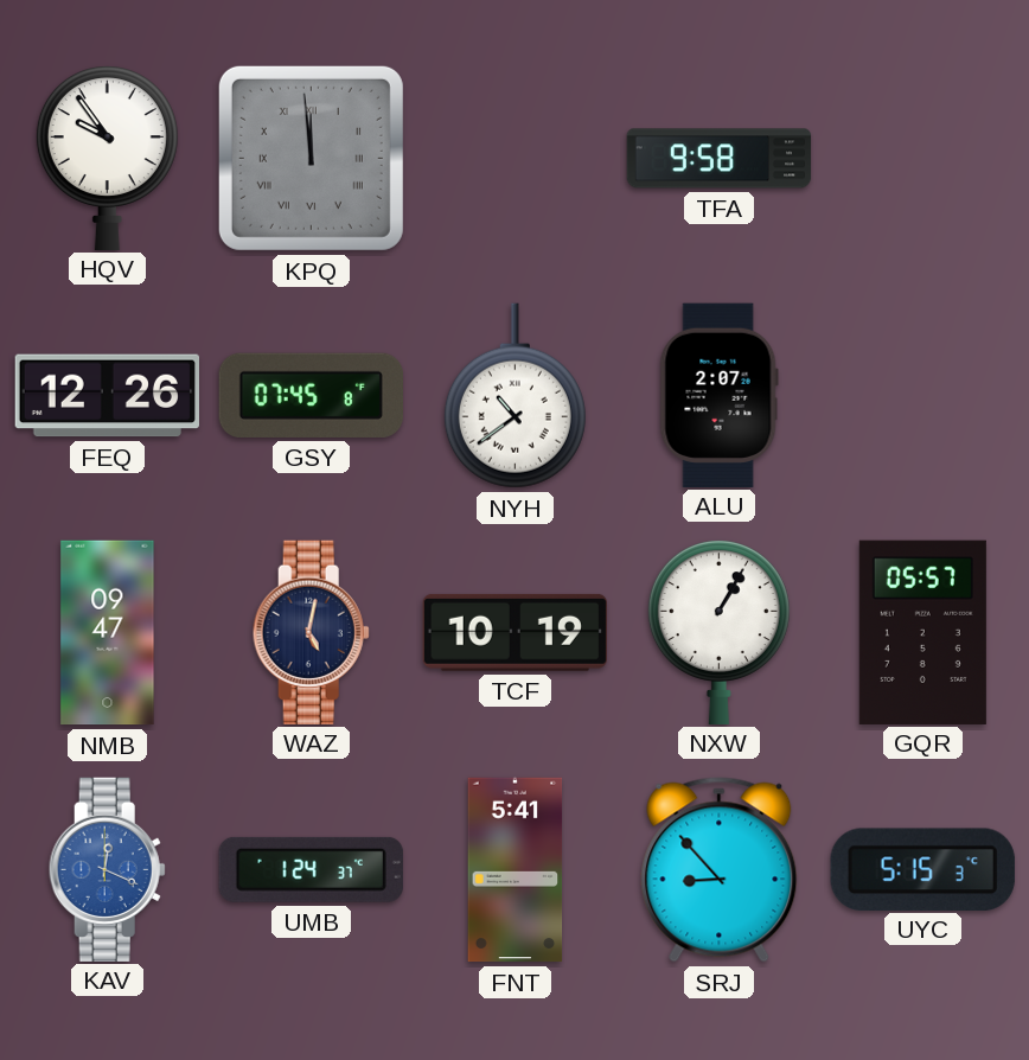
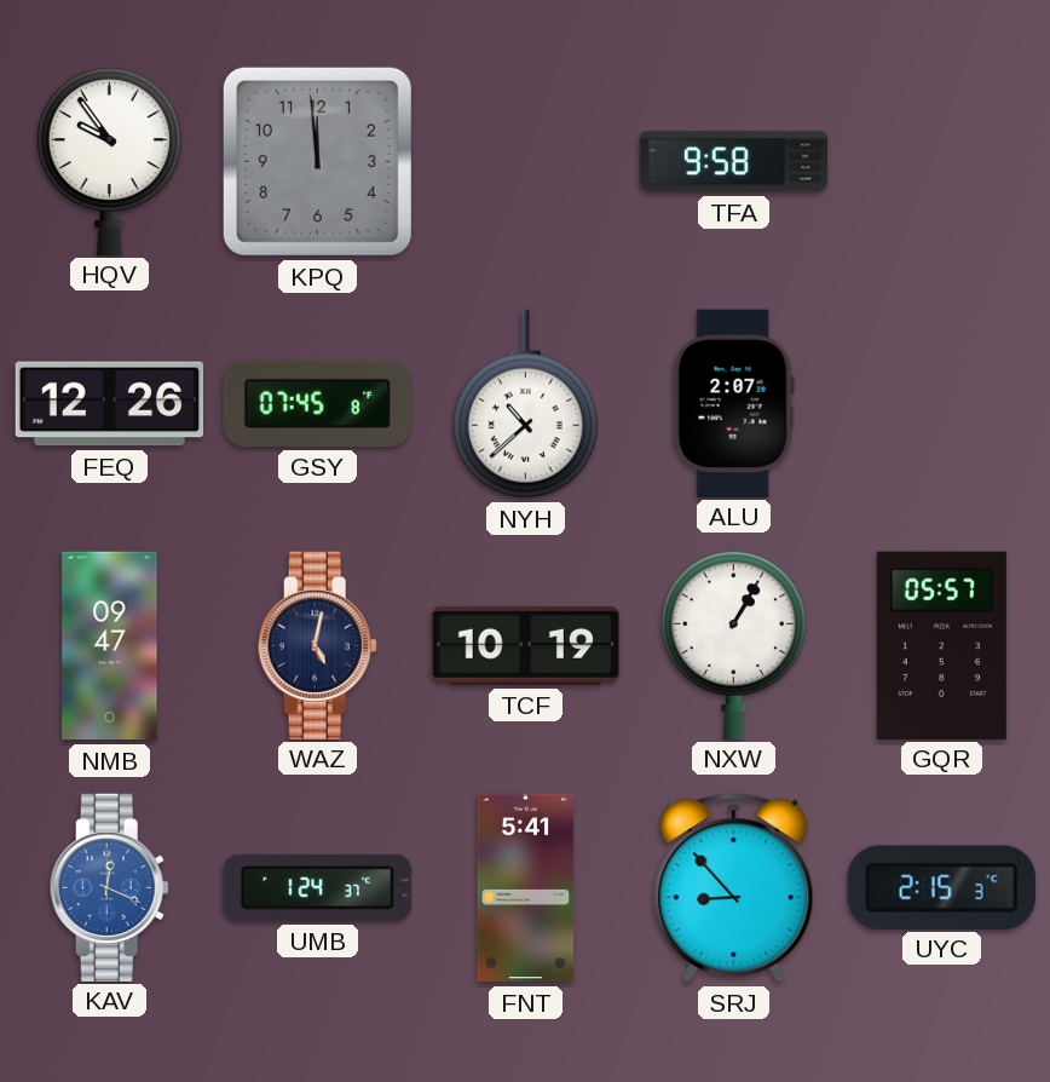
KPQ numerals: Roman -> Arabic
NYH: 10:39 -> 10:38
UYC: 5:15 -> 2:15
